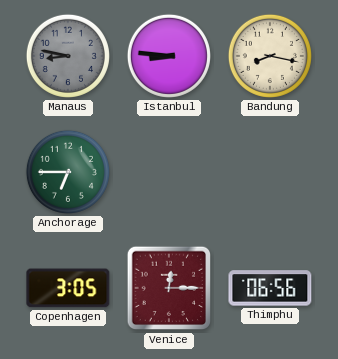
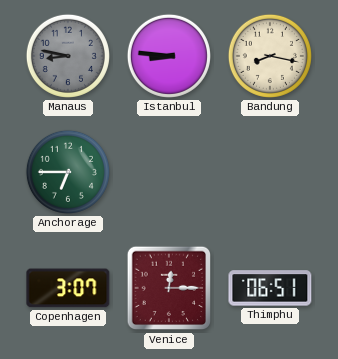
Copenhagen: 3:05 -> 3:07
Thimphu: 06:56 -> 06:51
